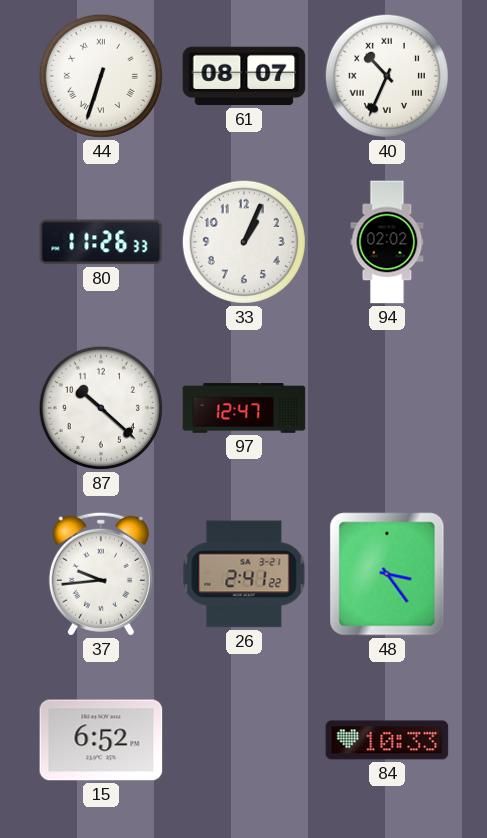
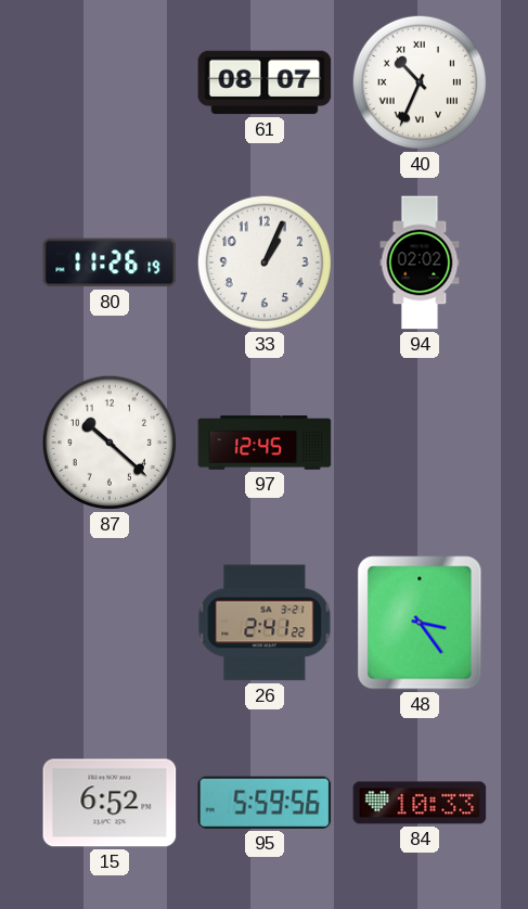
44: 6:33 -> none
80: 11:26:33 -> 11:26:19
97: 12:47 -> 12:45
37: 9:44 -> none
95: none -> 5:59
